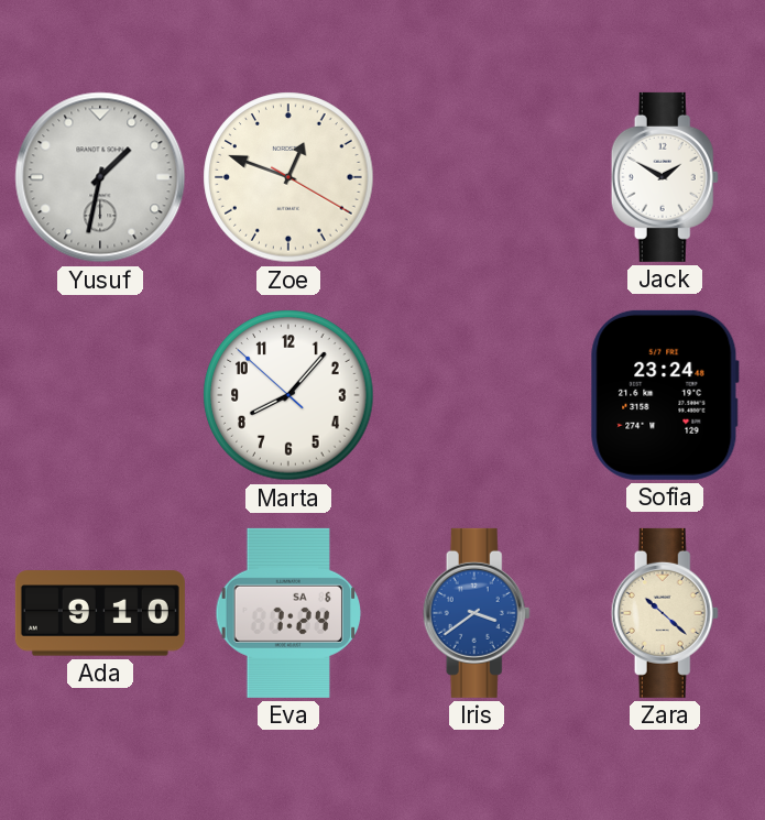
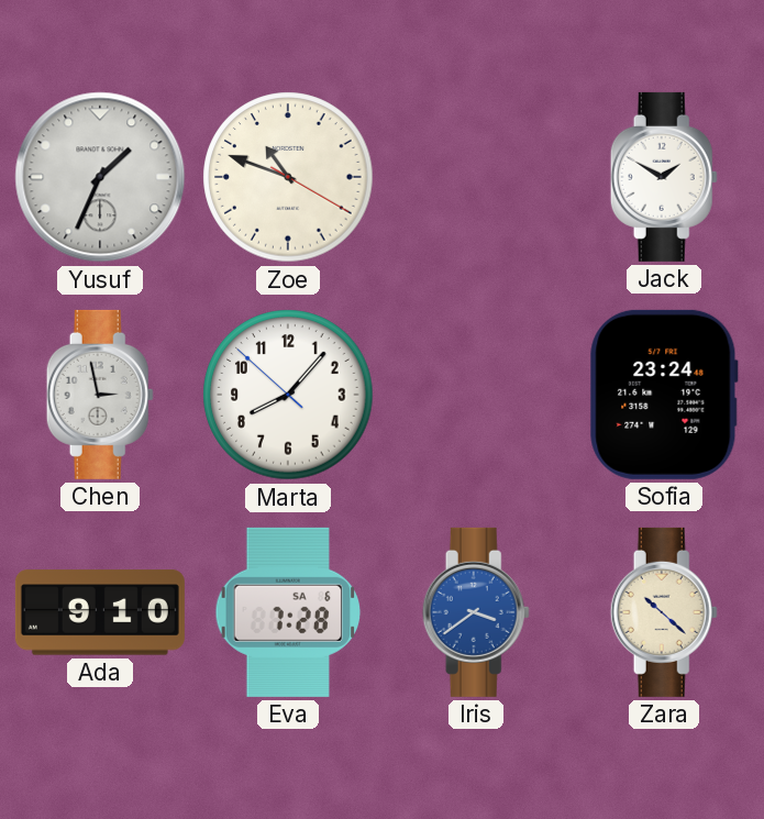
Yusuf: 1:32 -> 1:34
Zoe: 12:48 -> 10:48
Chen: none -> 2:58
Eva: 7:24 -> 7:28
